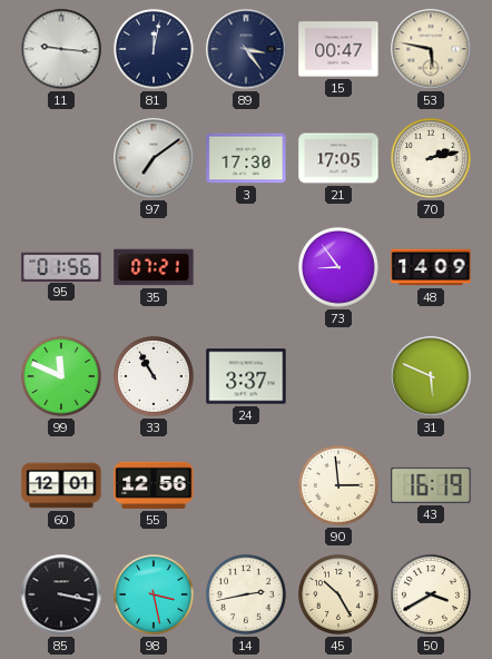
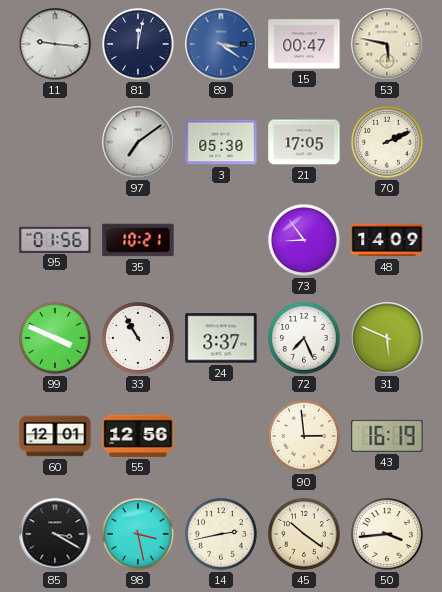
89: 3:24 -> 3:21
89 dial: navy -> blue
3: 17:30 -> 05:30
70: 2:13 -> 2:11
35: 07:21 -> 10:21
99: 11:49 -> 3:49
72: none -> 7:26
85: 3:17 -> 3:20
45: 10:25 -> 10:21
50: 3:40 -> 3:44
